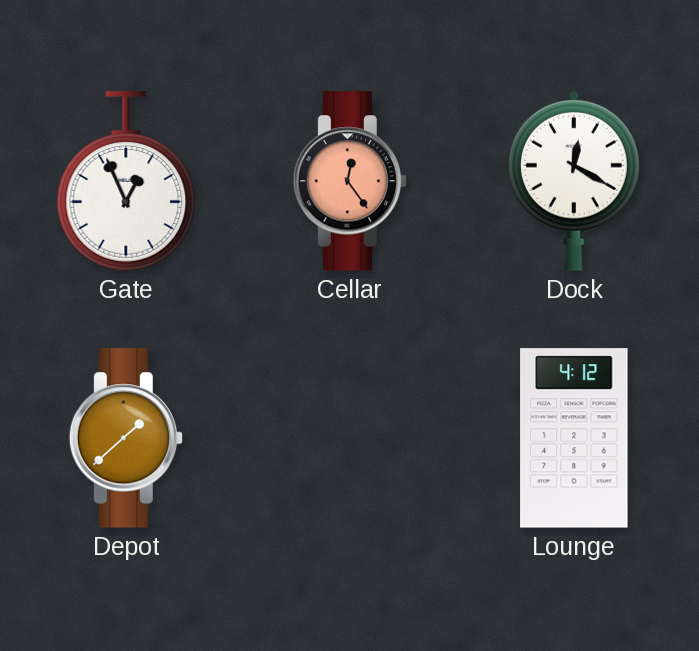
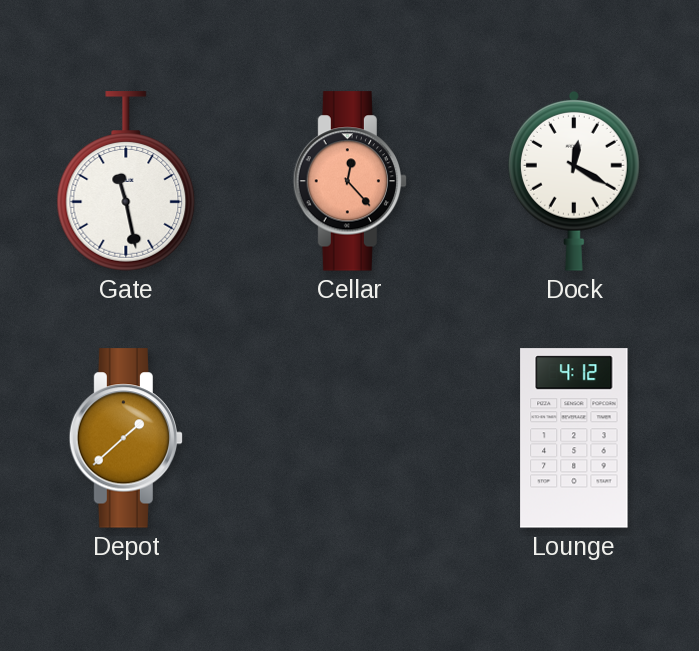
Gate: 12:56 -> 11:28
Cellar: 12:24 -> 12:23
